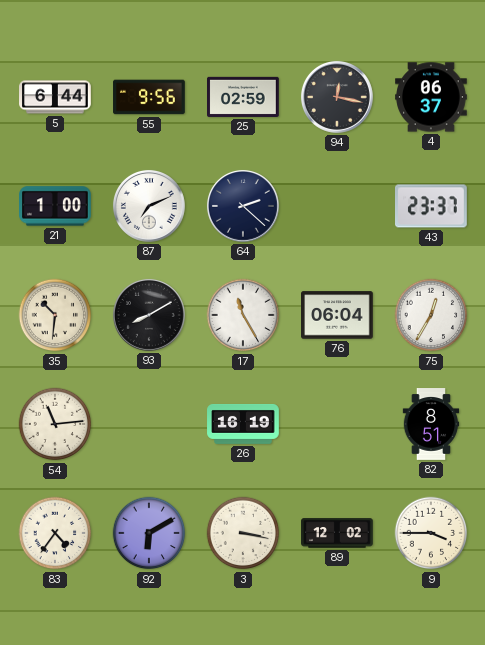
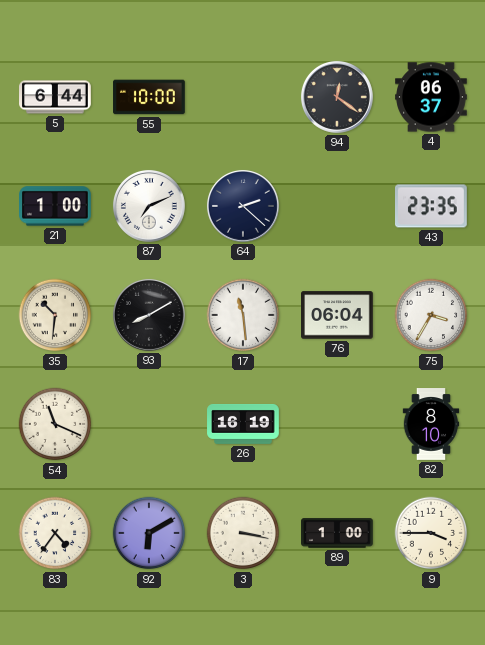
55: 9:56 -> 10:00
25: 02:59 -> none
94: 12:17 -> 12:21
43: 23:37 -> 23:35
17: 11:25 -> 11:29
75: 12:35 -> 3:35
54: 11:14 -> 11:19
82: 8:51 -> 8:10
89: 12:02 -> 1:00
